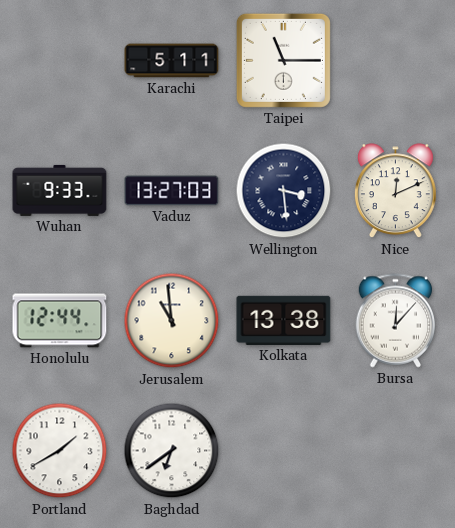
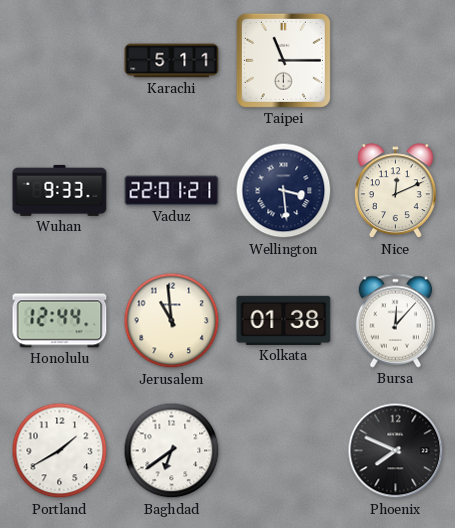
Vaduz: 13:27 -> 22:01
Kolkata: 13:38 -> 01:38
Phoenix: none -> 7:49
